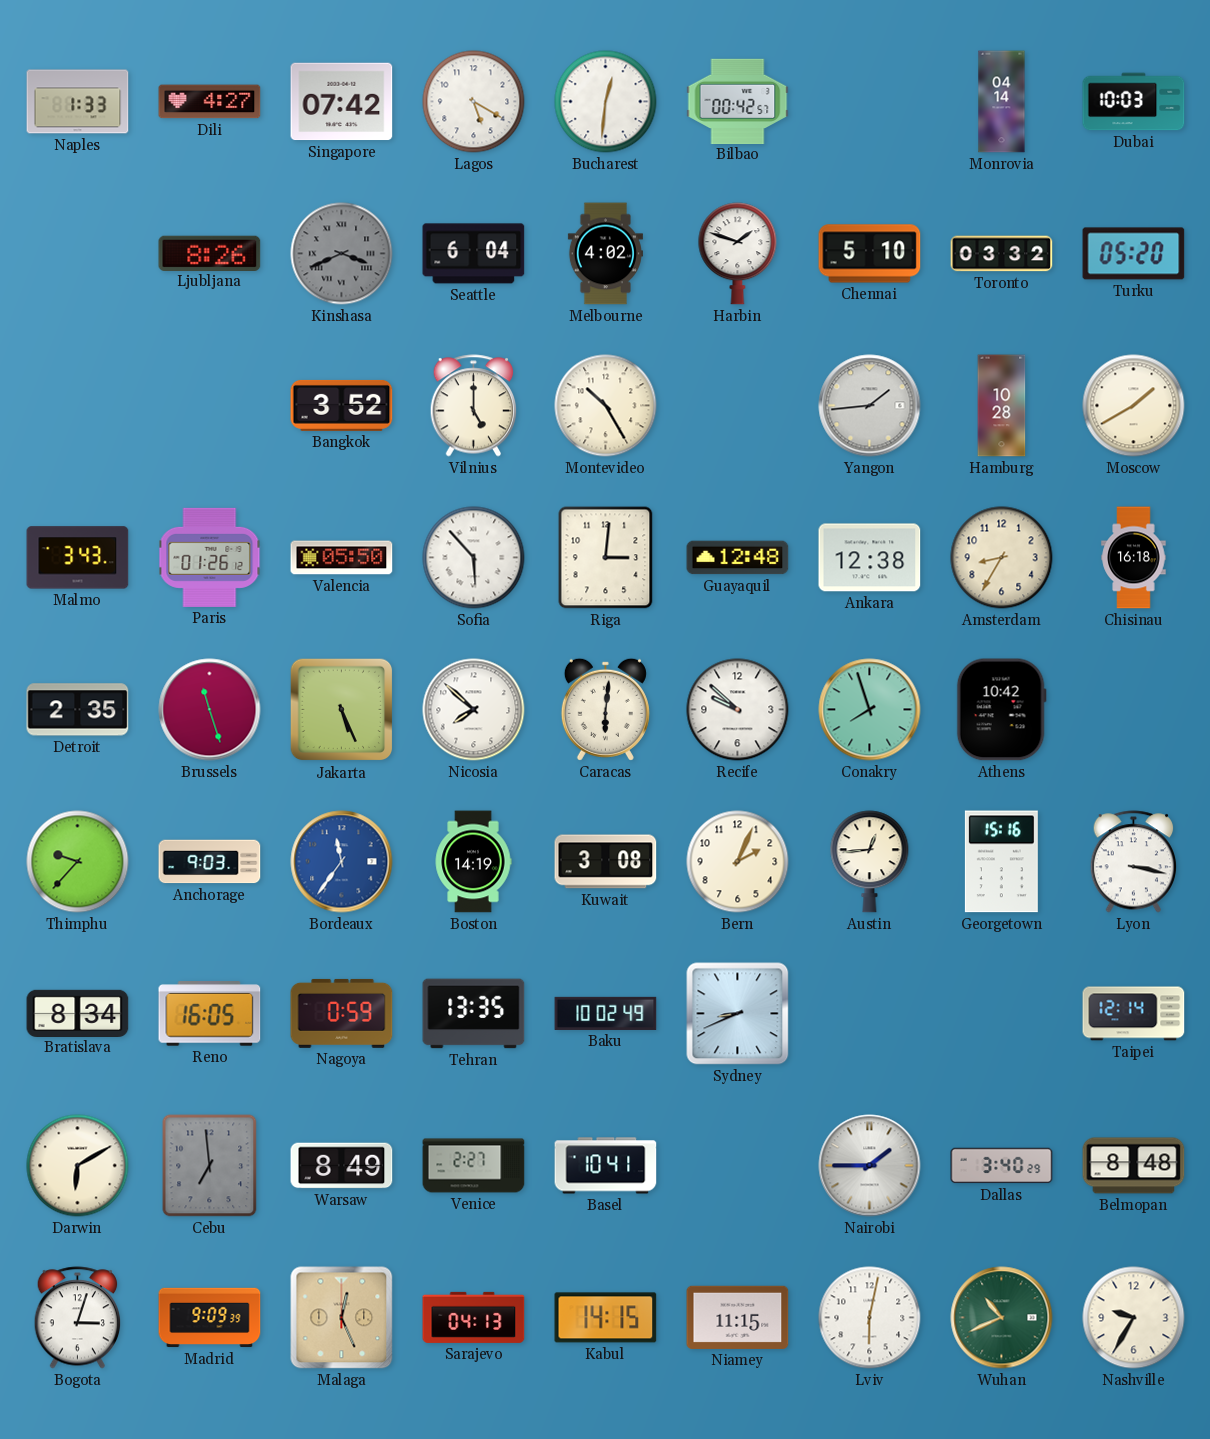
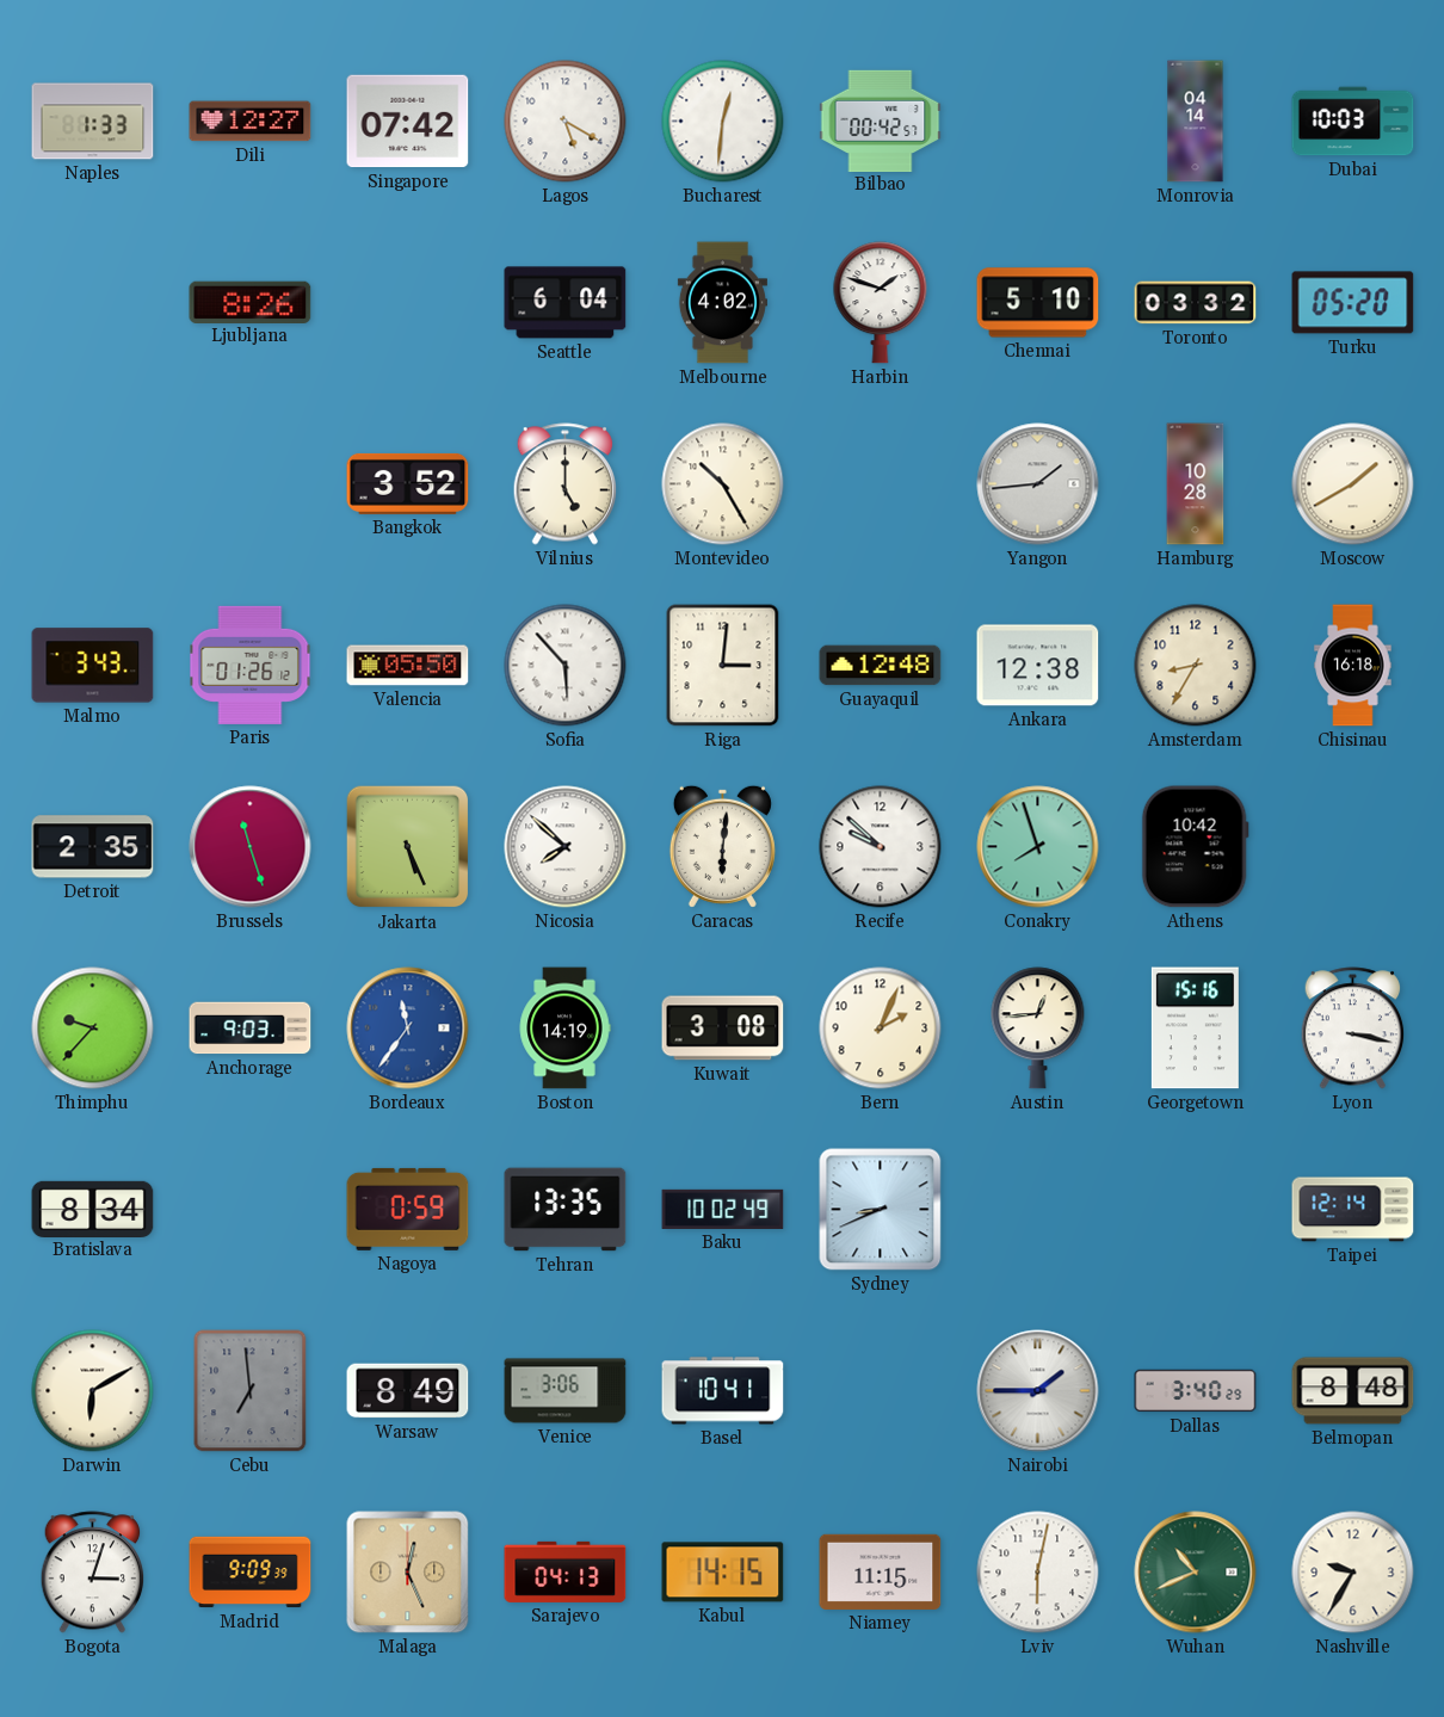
Dili: 4:27 -> 12:27
Kinshasa: 3:41 -> none
Reno: 16:05 -> none
Venice: 2:27 -> 3:06
